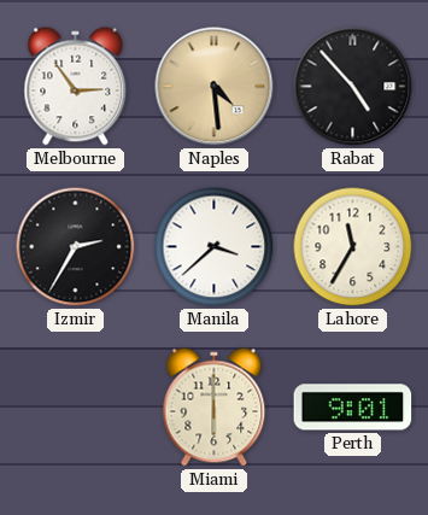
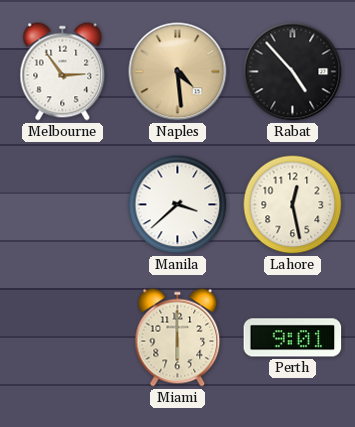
Izmir: 2:35 -> none
Lahore: 11:35 -> 12:28
